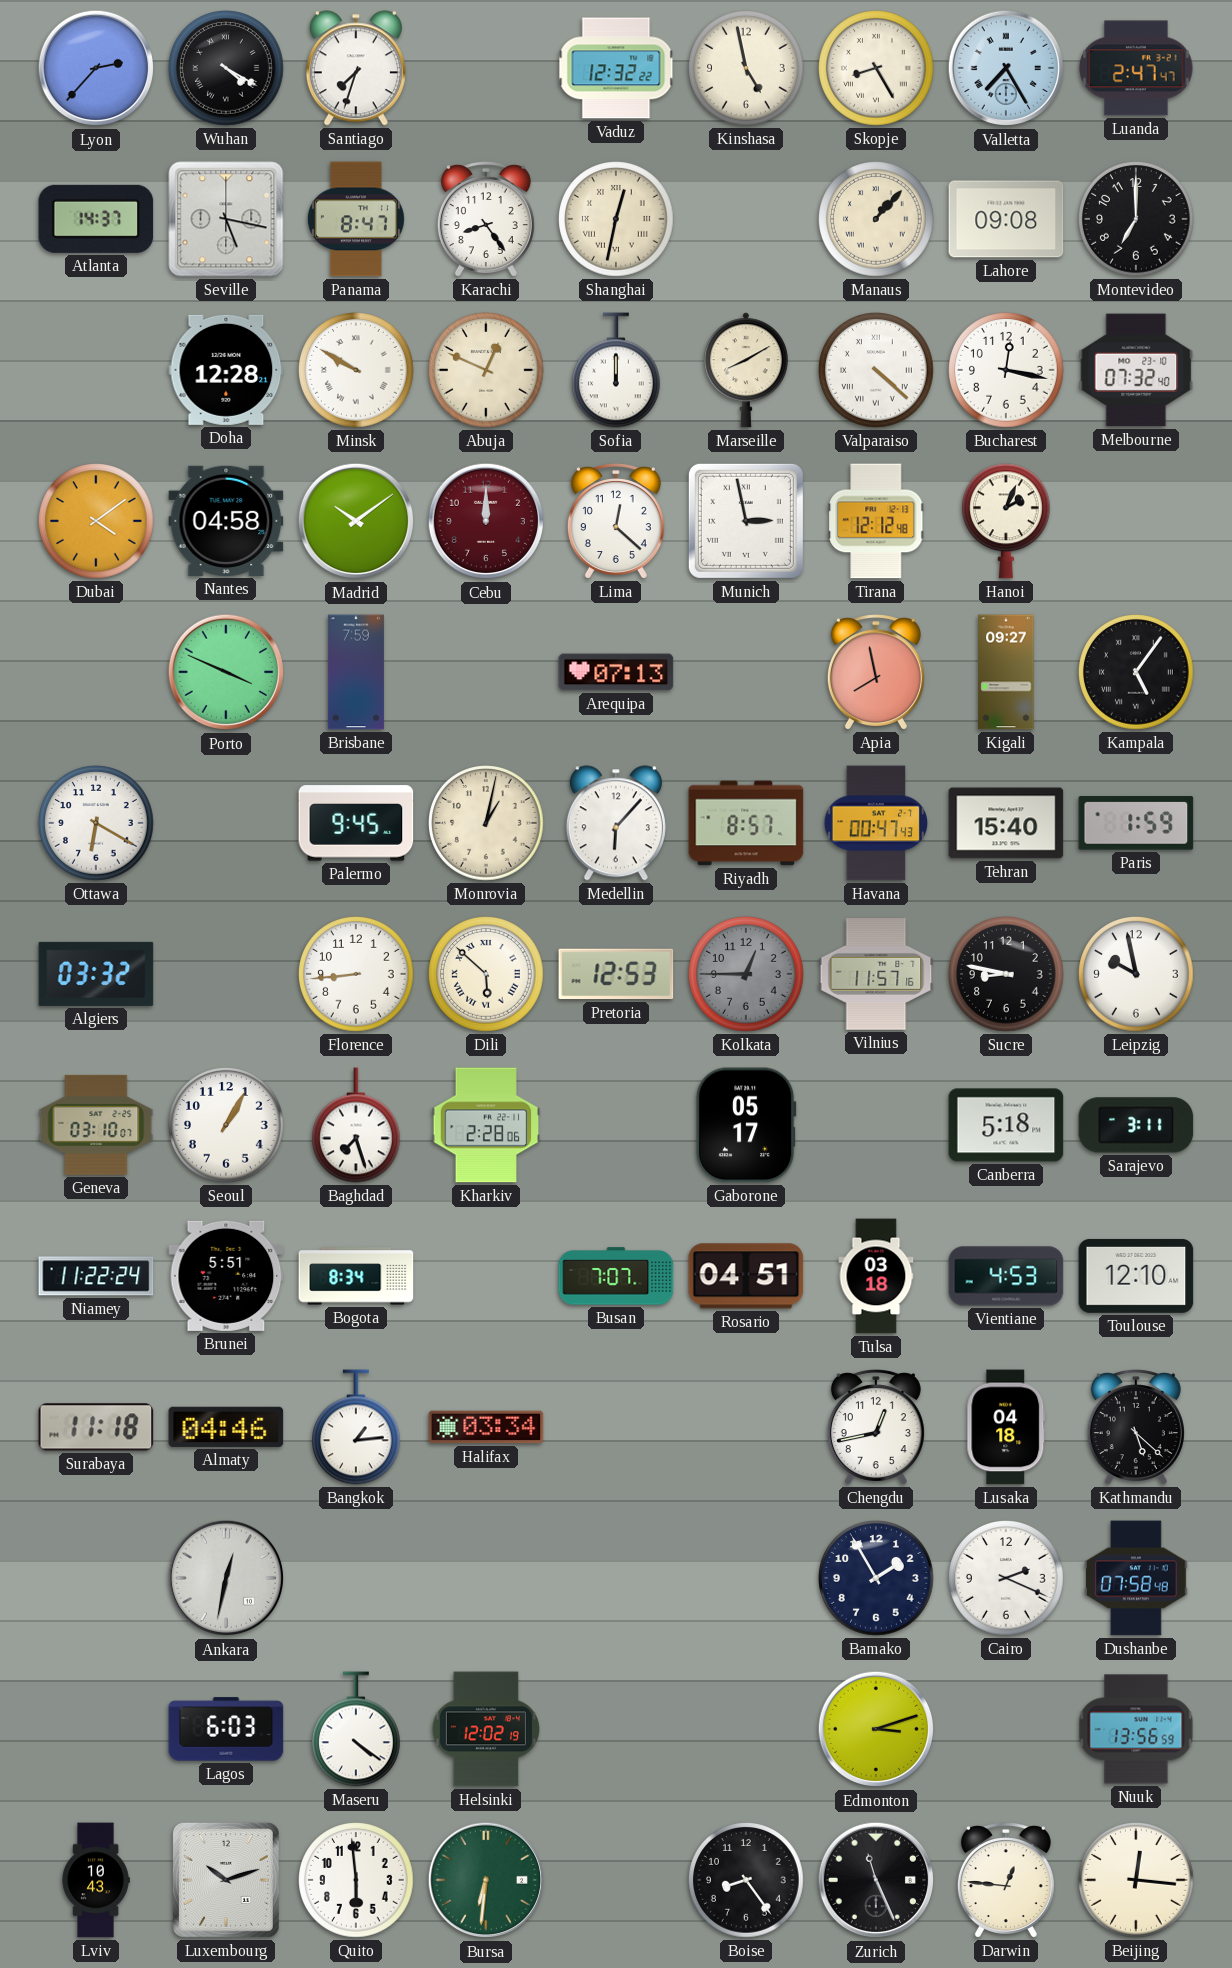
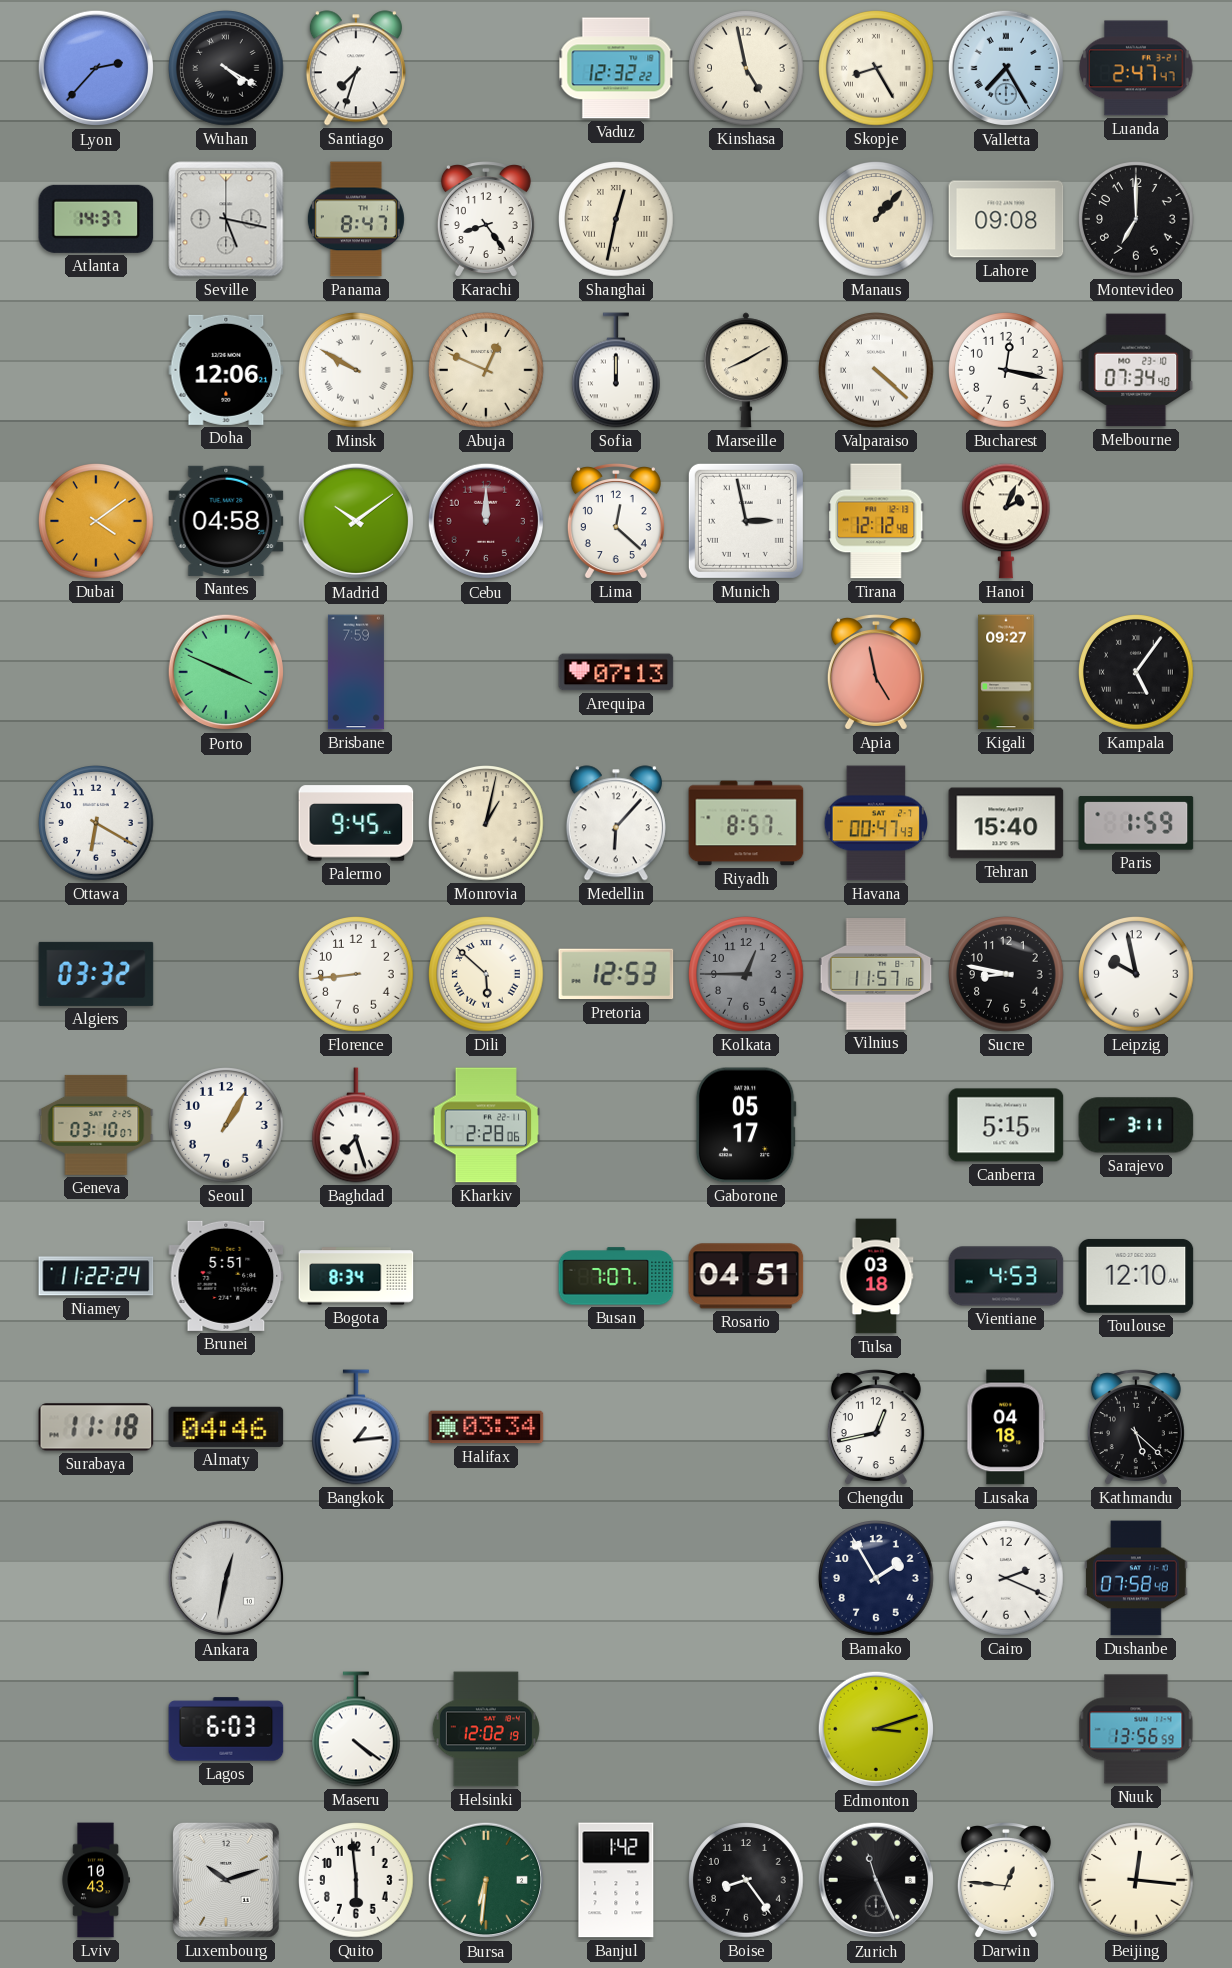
Doha: 12:28 -> 12:06
Melbourne: 07:32 -> 07:34
Apia: 7:58 -> 4:58
Canberra: 5:18 -> 5:15
Banjul: none -> 1:42
